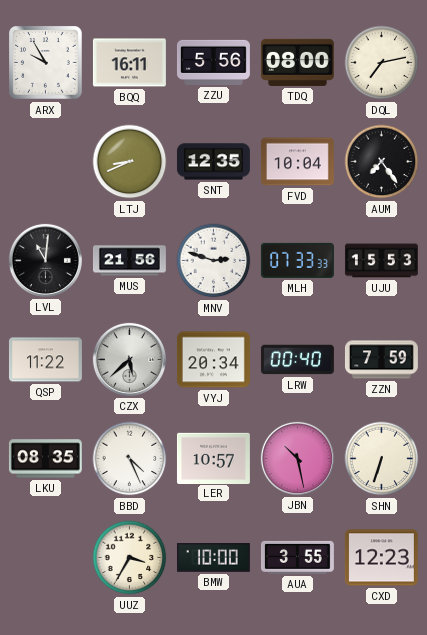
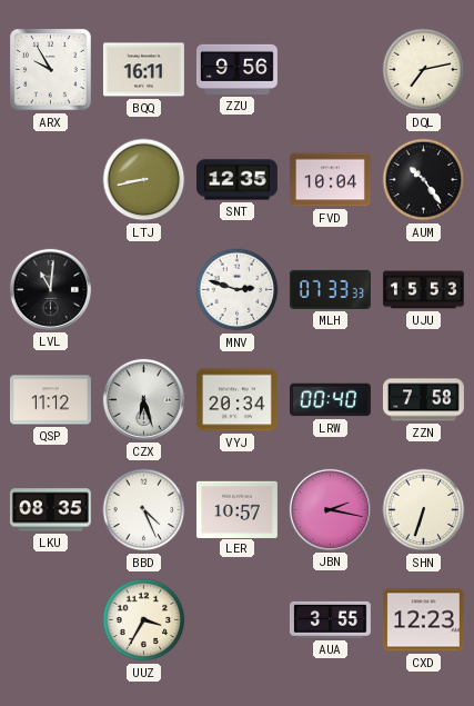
ZZU: 5:56 -> 9:56
TDQ: 08:00 -> none
LTJ: 8:41 -> 8:43
AUM: 7:24 -> 10:24
MUS: 21:56 -> none
QSP: 11:22 -> 11:12
CZX: 5:38 -> 6:27
ZZN: 7:59 -> 7:58
JBN: 10:28 -> 2:17
BMW: 10:00 -> none
